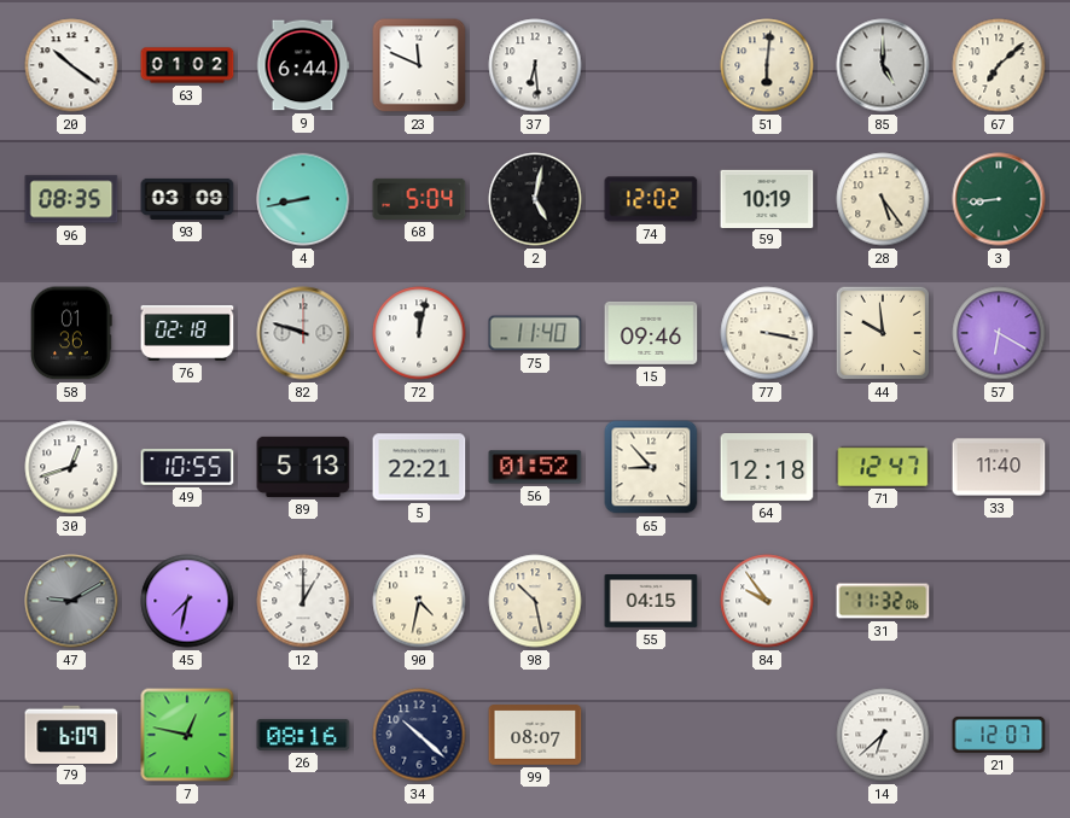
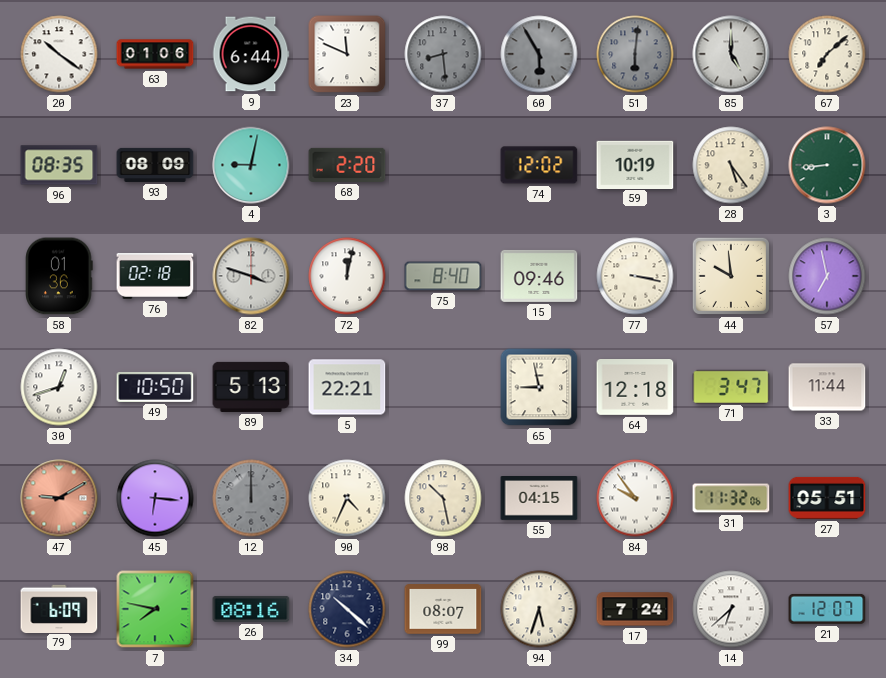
63: 01:02 -> 01:06
37: 6:29 -> 8:29
37 dial: white -> grey
60: none -> 5:55
51 dial: cream -> grey
93: 03:09 -> 08:09
4: 8:43 -> 9:02
68: 5:04 -> 2:20
2: 5:02 -> none
82: 9:48 -> 3:48
75: 11:40 -> 8:40
57: 6:20 -> 6:58
49: 10:55 -> 10:50
56: 01:52 -> none
65: 8:53 -> 8:58
71: 12:47 -> 3:47
33: 11:40 -> 11:44
47 dial: grey -> salmon
45: 7:32 -> 6:16
12: 1:00 -> 12:00
12 dial: white -> grey
90: 4:32 -> 4:34
27: none -> 05:51
7: 12:47 -> 7:47
94: none -> 5:33
17: none -> 7:24
